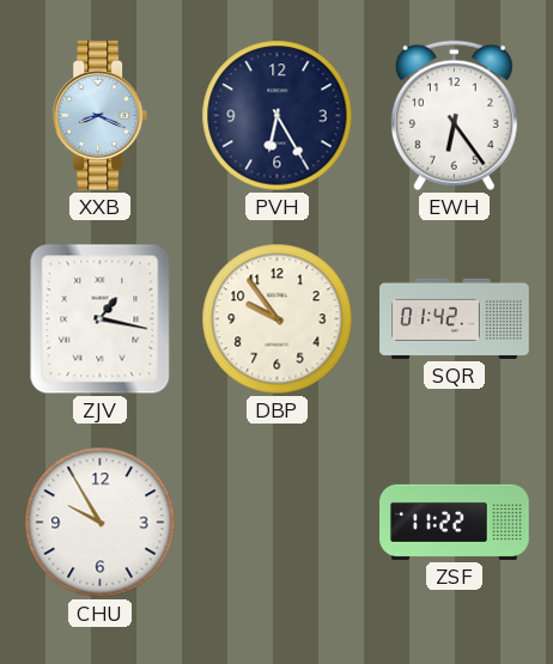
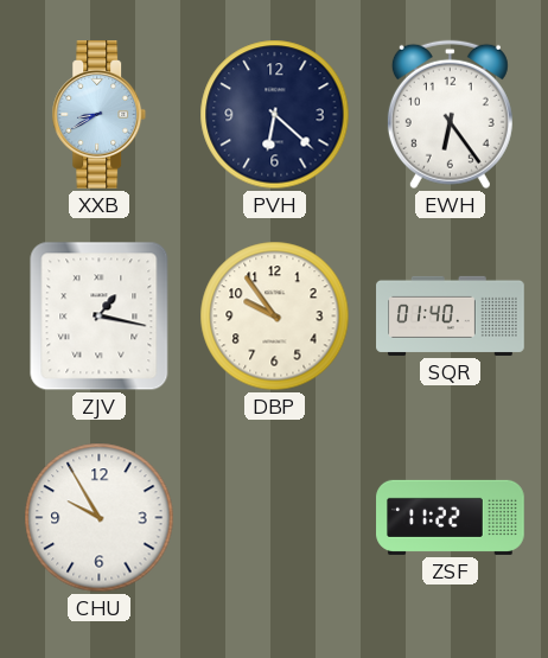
XXB: 8:19 -> 8:40
PVH: 6:25 -> 6:22
SQR: 01:42 -> 01:40
